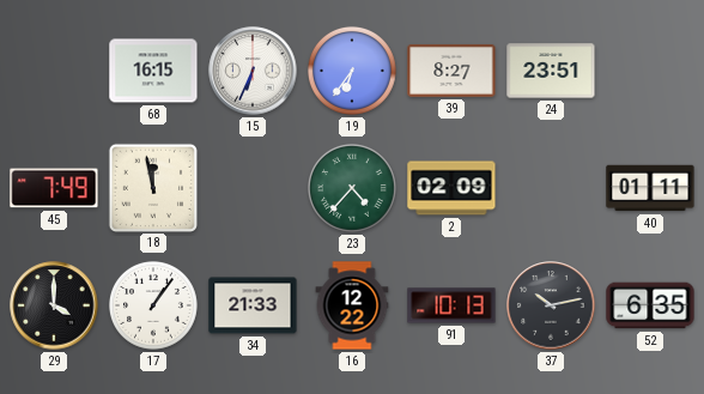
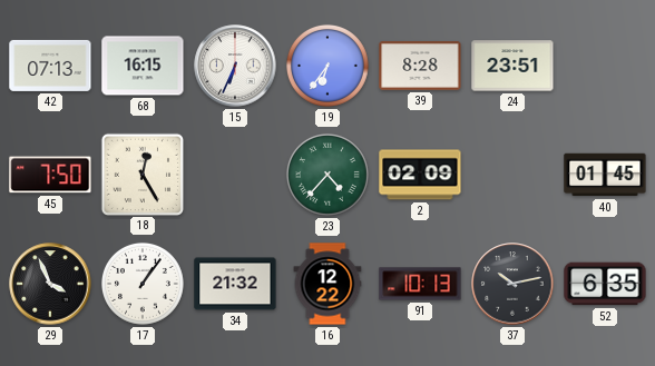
42: none -> 07:13
39: 8:27 -> 8:28
45: 7:49 -> 7:50
18: 11:58 -> 12:25
40: 01:11 -> 01:45
29: 4:00 -> 3:56
34: 21:33 -> 21:32
